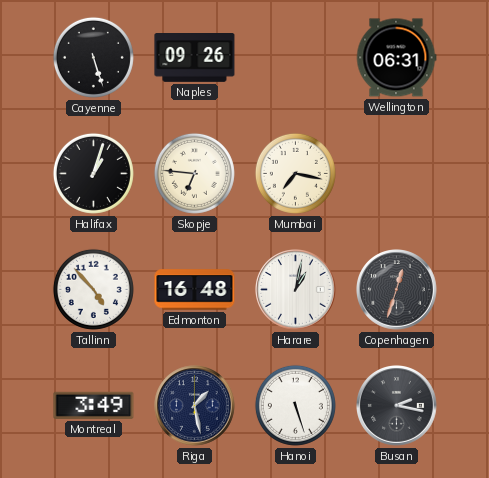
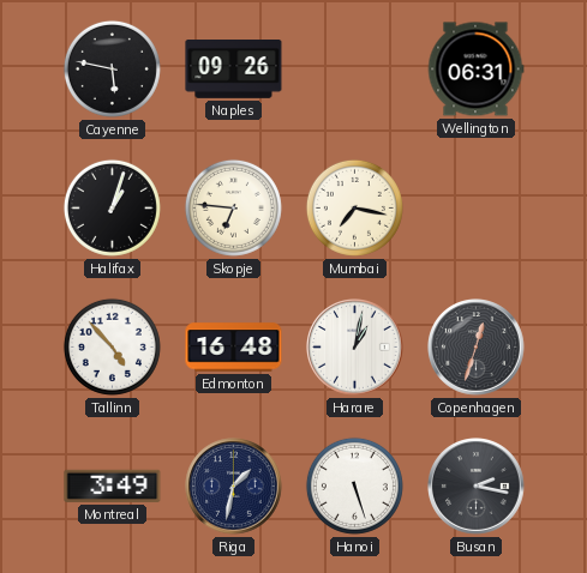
Cayenne: 5:27 -> 5:47
Riga: 1:28 -> 1:32
